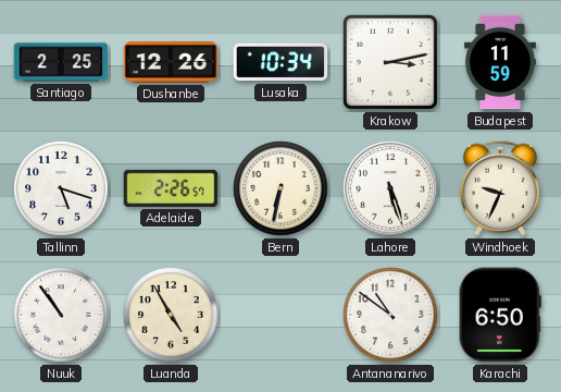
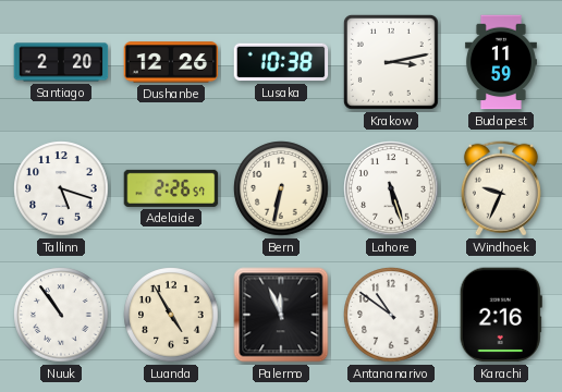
Santiago: 2:25 -> 2:20
Lusaka: 10:34 -> 10:38
Palermo: none -> 11:56
Karachi: 6:50 -> 2:16
